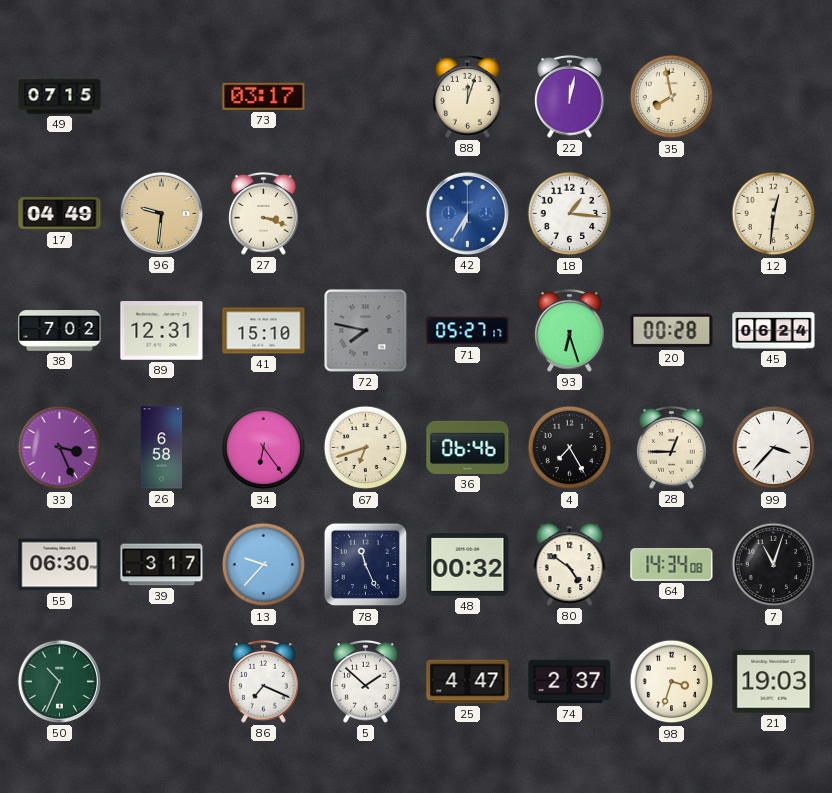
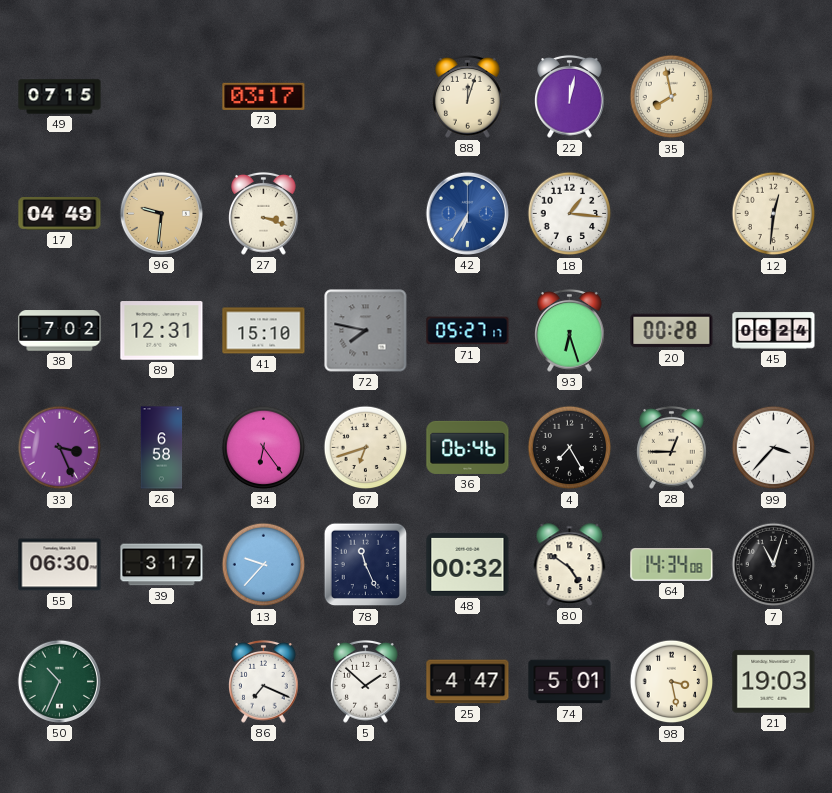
74: 2:37 -> 5:01
98: 3:33 -> 3:28
